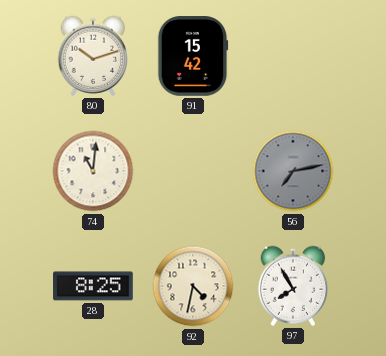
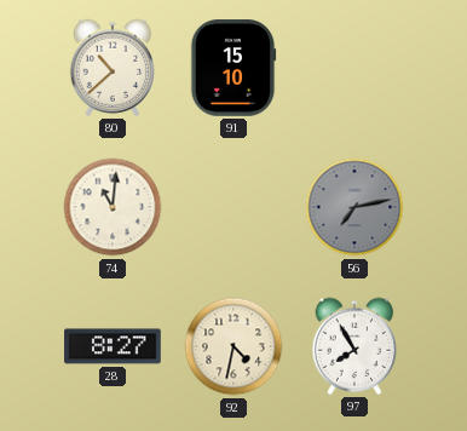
80: 10:12 -> 10:38
91: 15:42 -> 15:10
28: 8:25 -> 8:27
